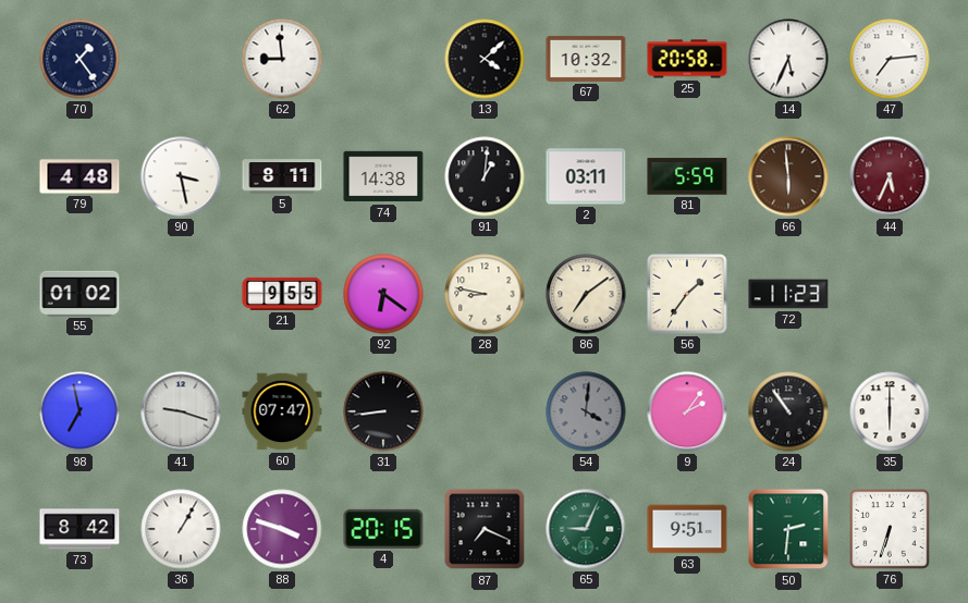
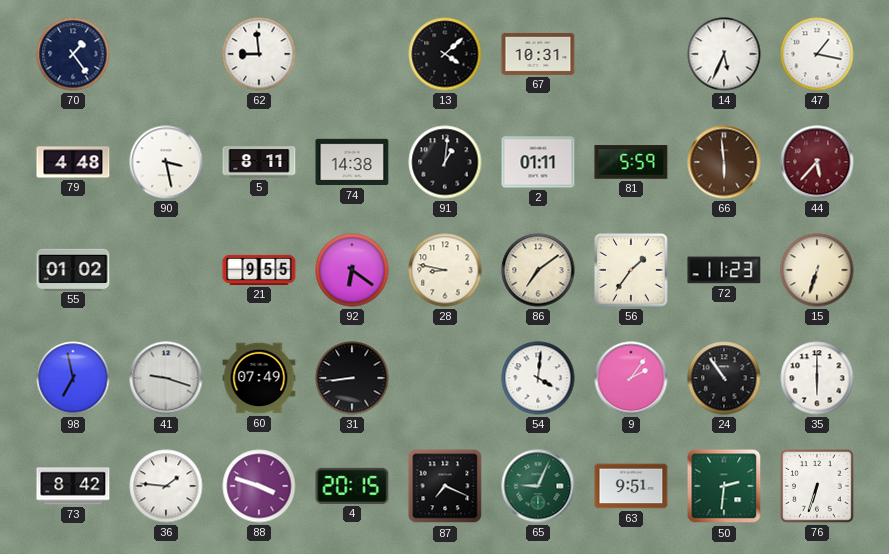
67: 10:32 -> 10:31
25: 20:58 -> none
47: 7:14 -> 1:17
2: 03:11 -> 01:11
44: 5:34 -> 5:37
15: none -> 6:33
60: 07:47 -> 07:49
54 dial: grey -> white
36: 1:05 -> 1:46
